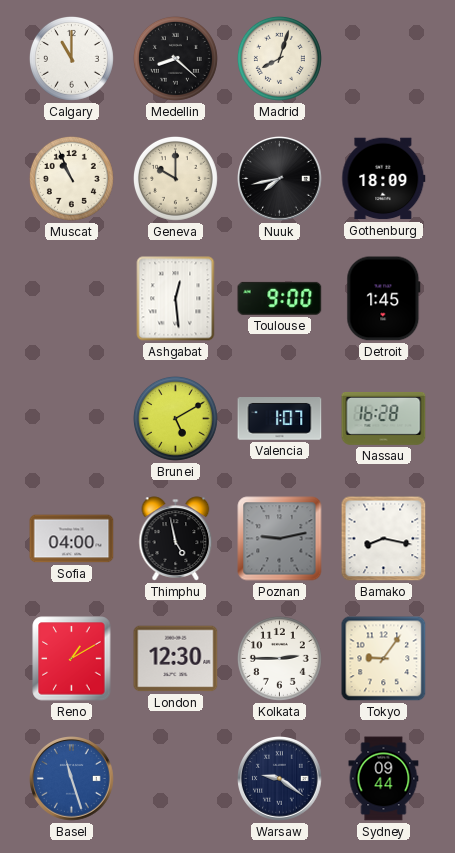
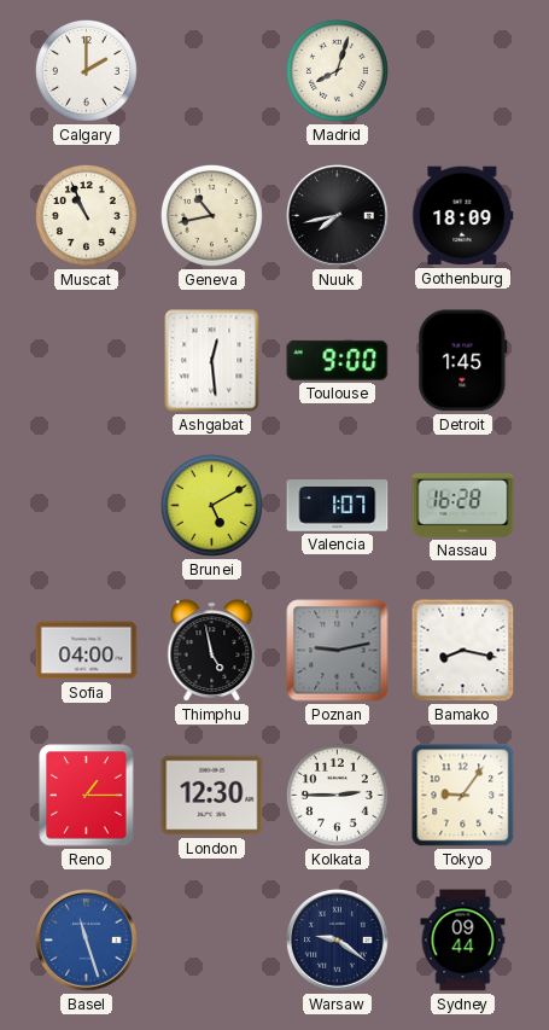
Calgary: 11:00 -> 2:00
Medellin: 8:22 -> none
Geneva: 10:00 -> 10:43
Reno: 1:10 -> 1:15
